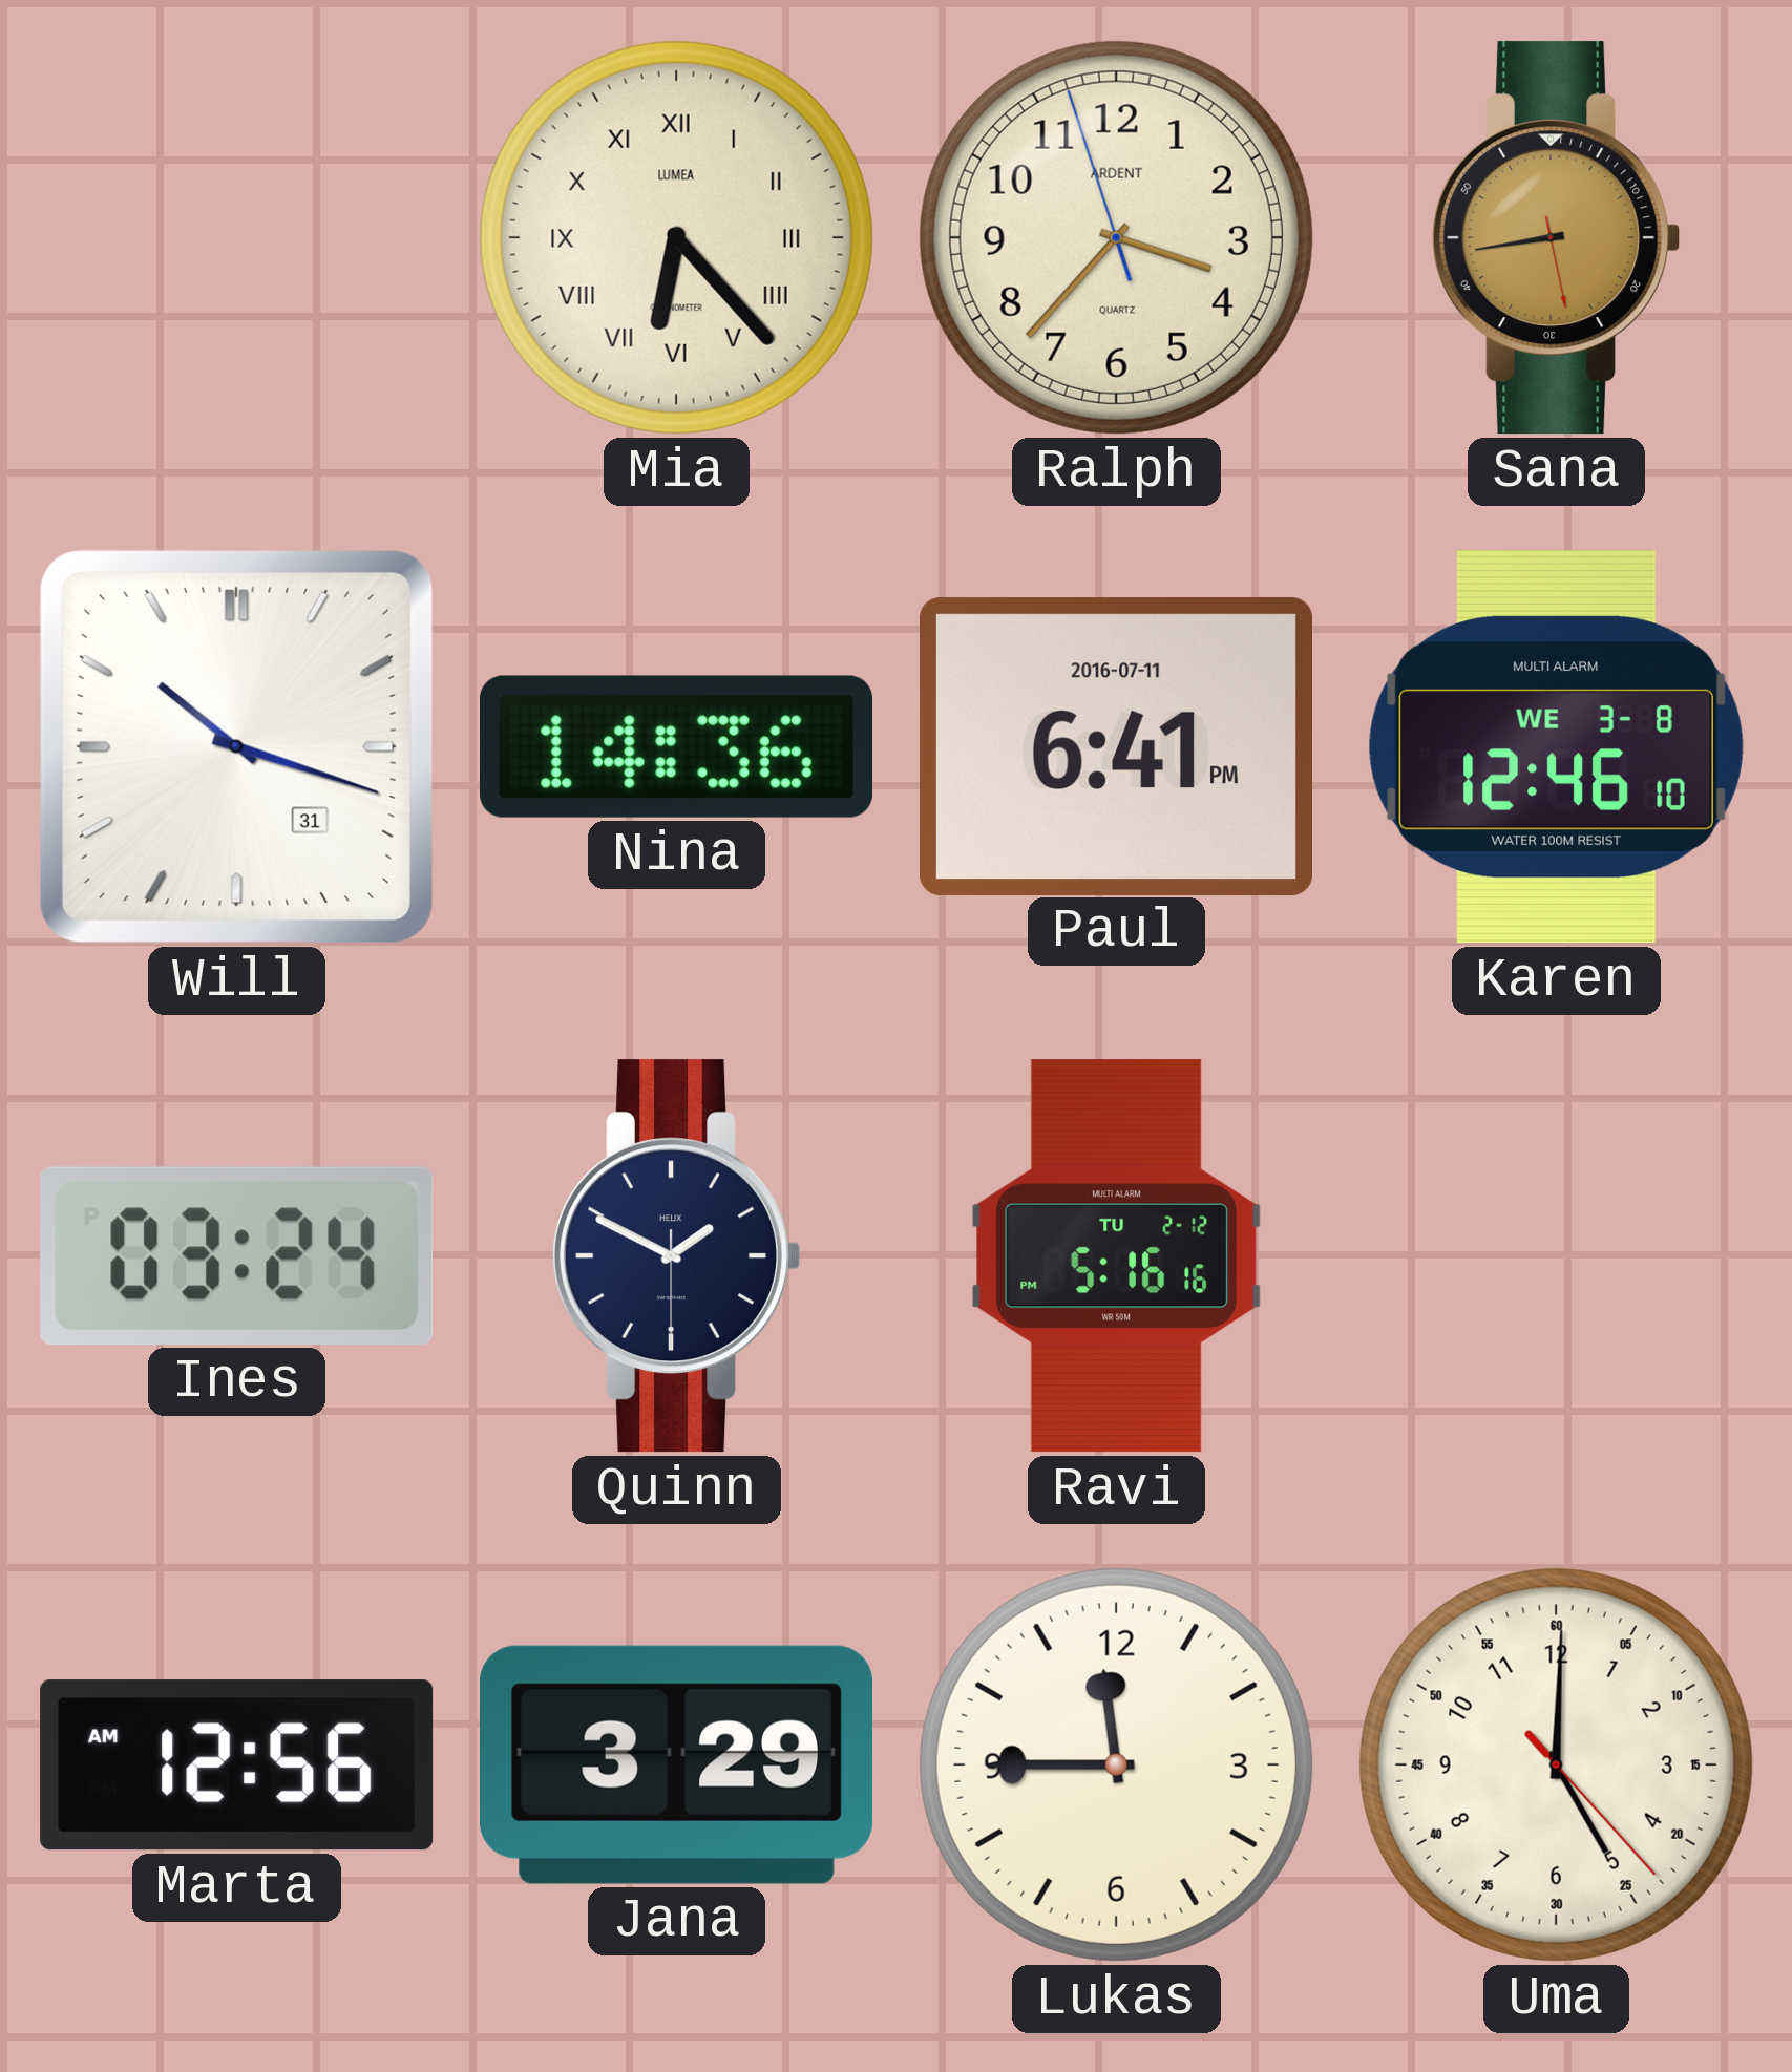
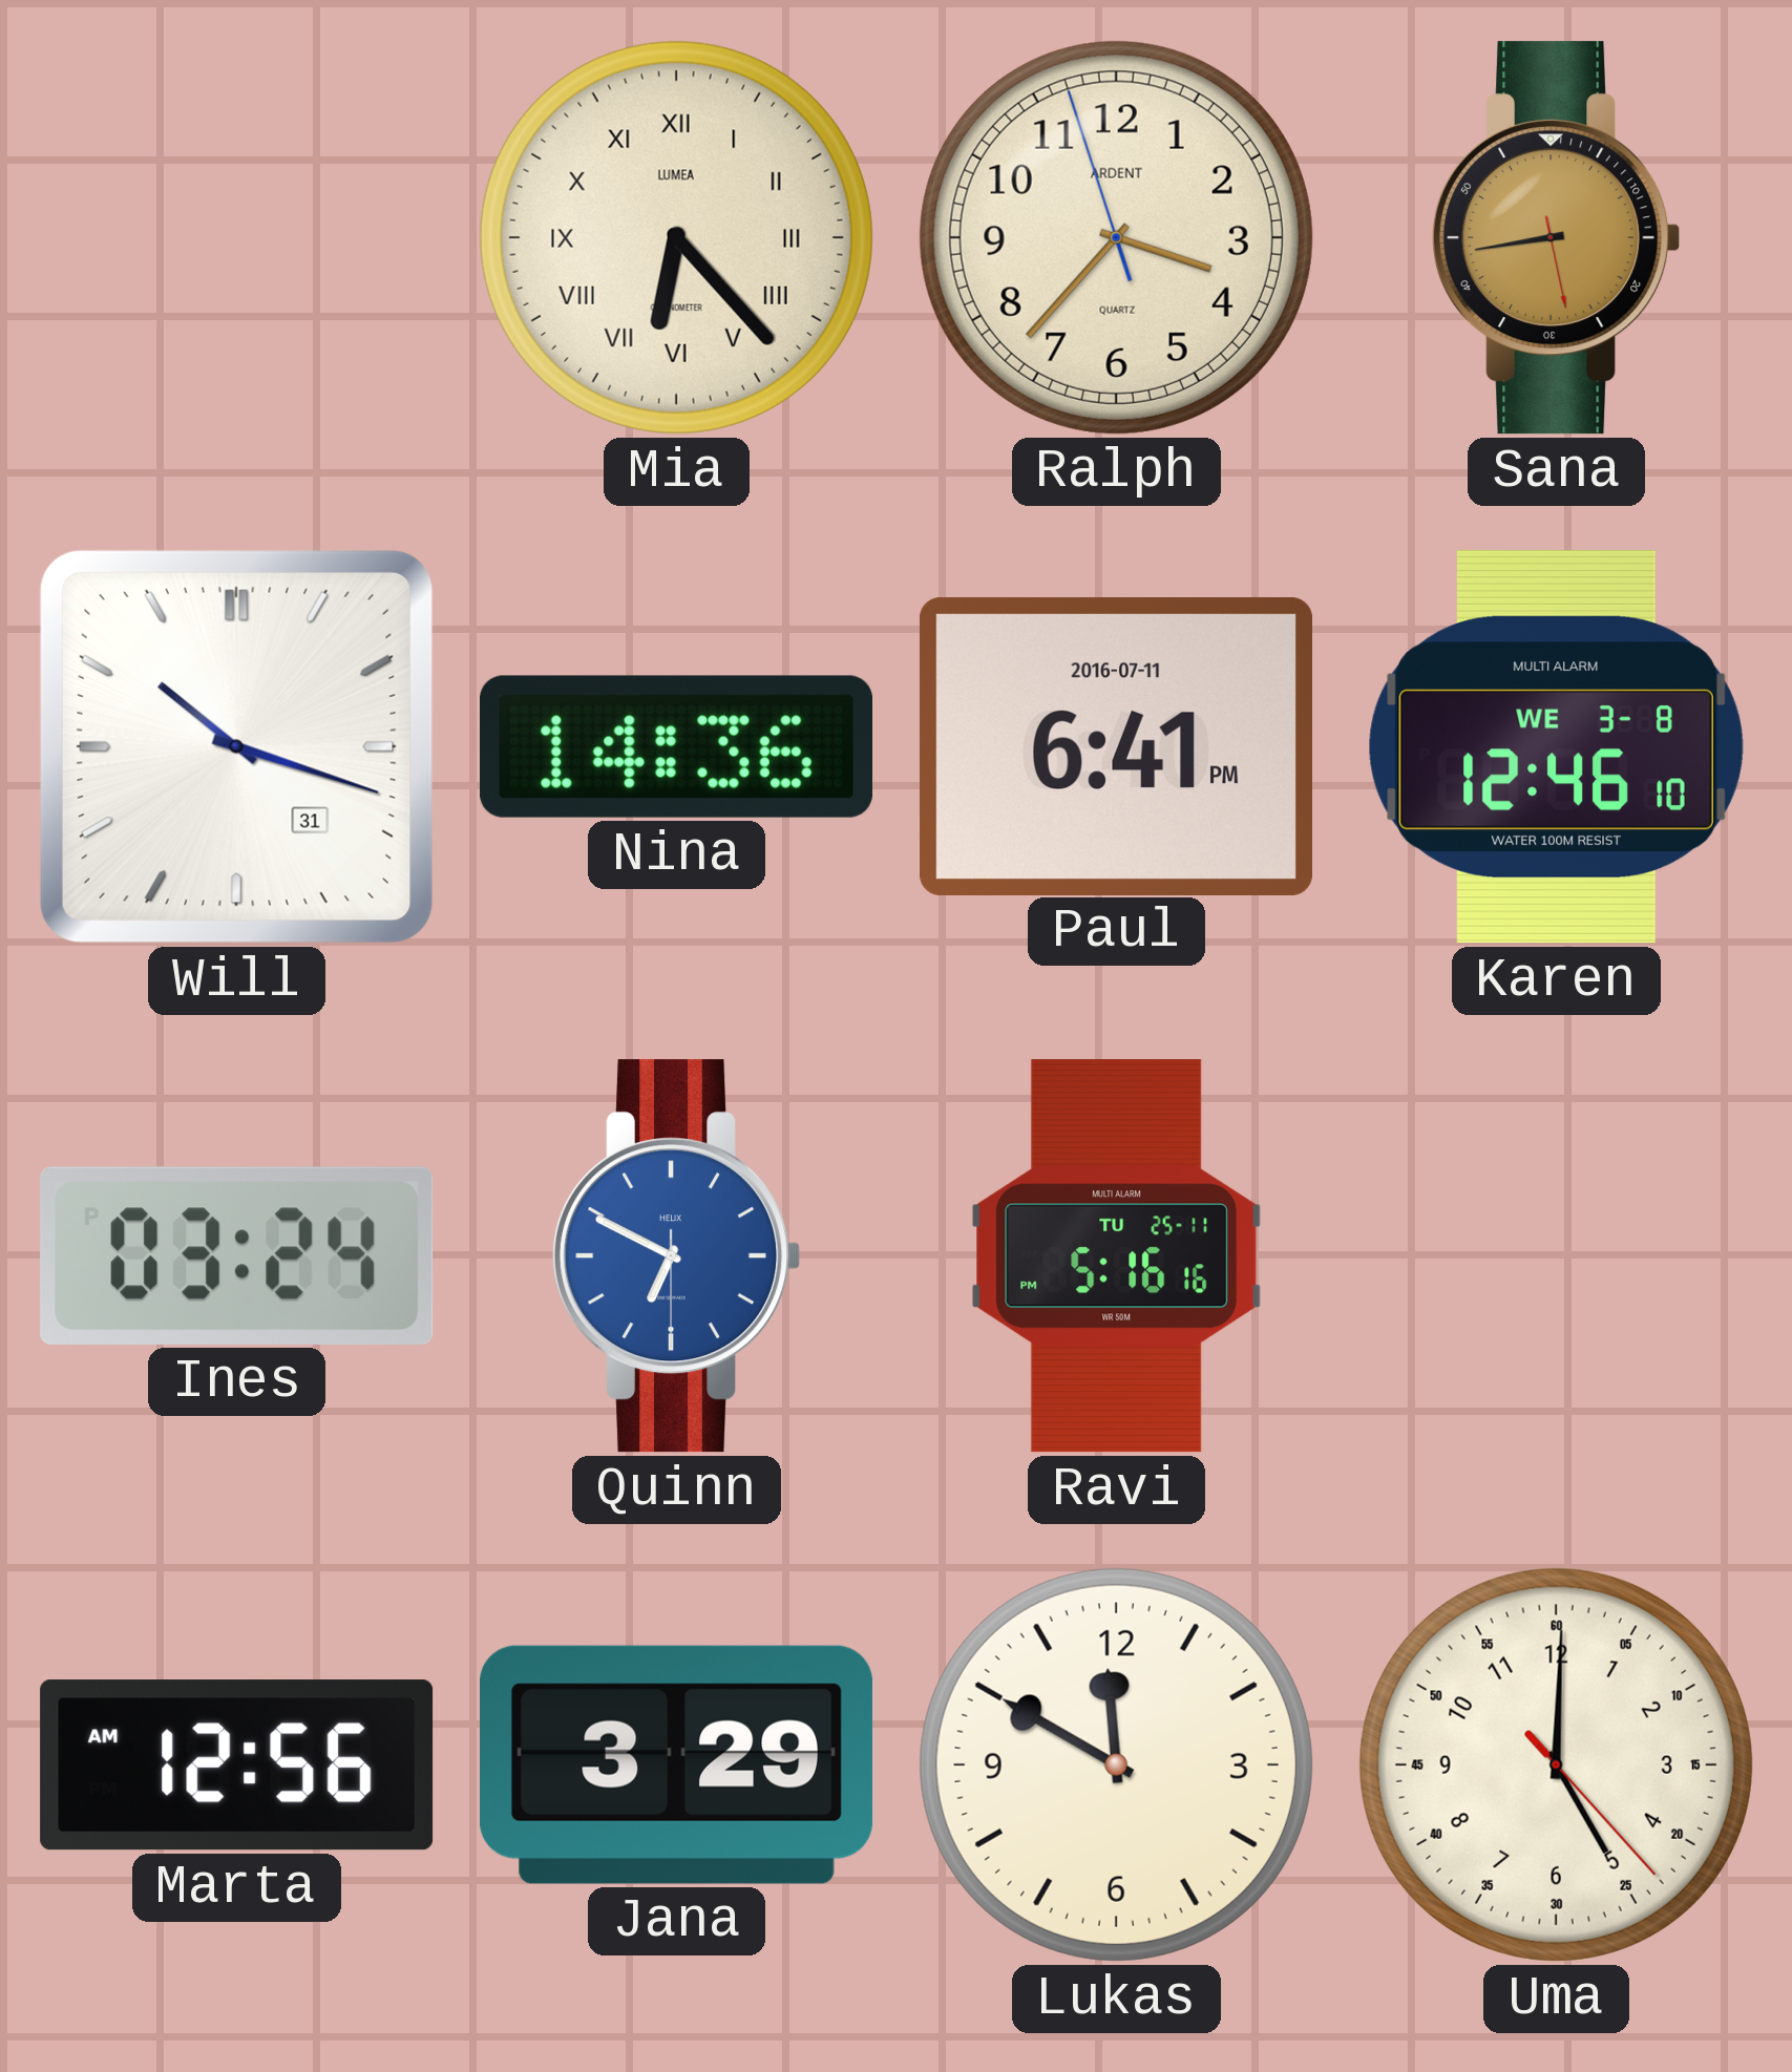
Quinn: 1:49 -> 6:49
Quinn dial: navy -> blue
Ravi date: TU 2-12 -> TU 25-11
Lukas: 11:45 -> 11:50
